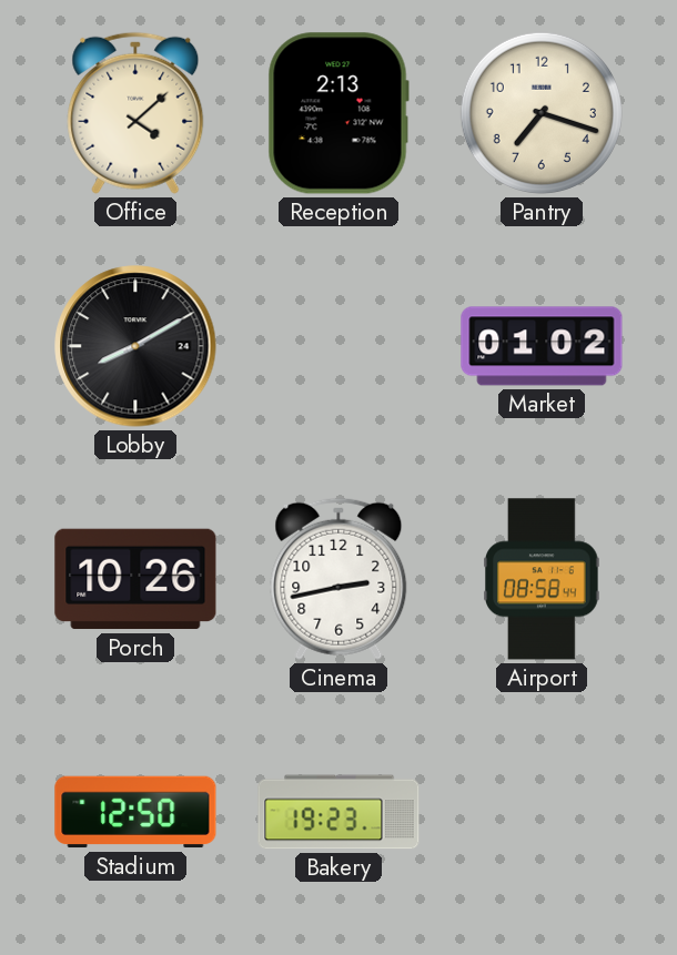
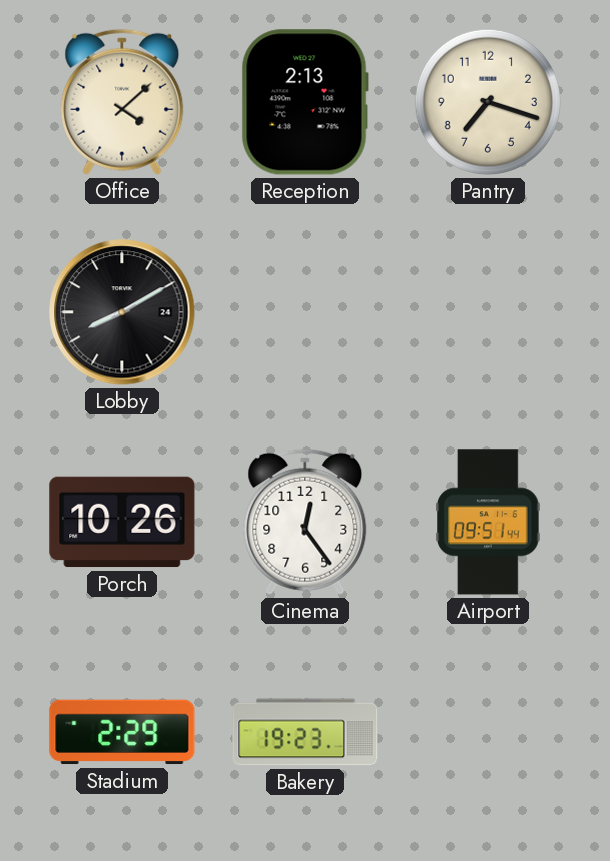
Market: 01:02 -> none
Cinema: 2:43 -> 12:24
Airport: 08:58 -> 09:51
Stadium: 12:50 -> 2:29
